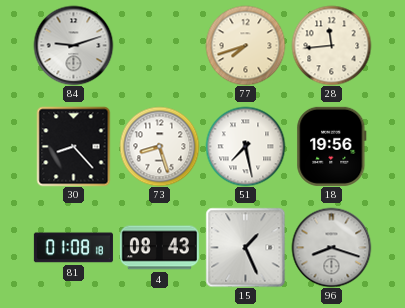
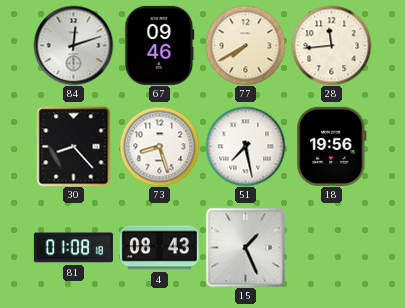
84: 9:12 -> 12:12
67: none -> 09:46
77: 7:42 -> 7:40
96: 8:18 -> none
